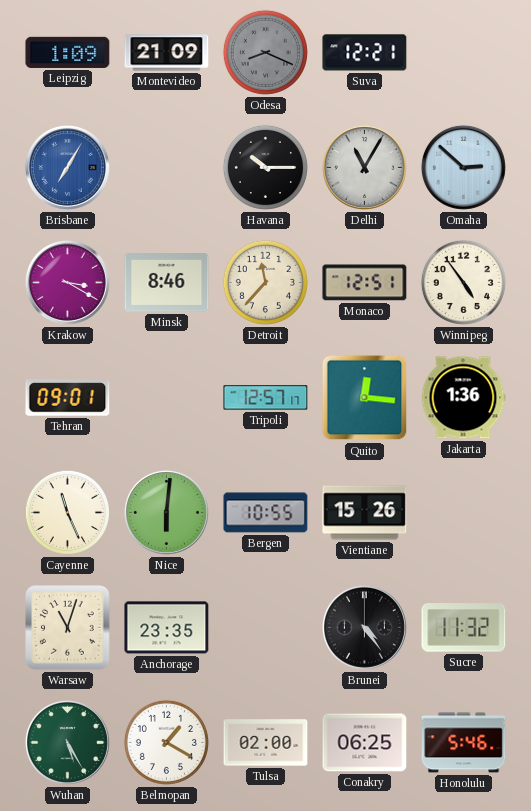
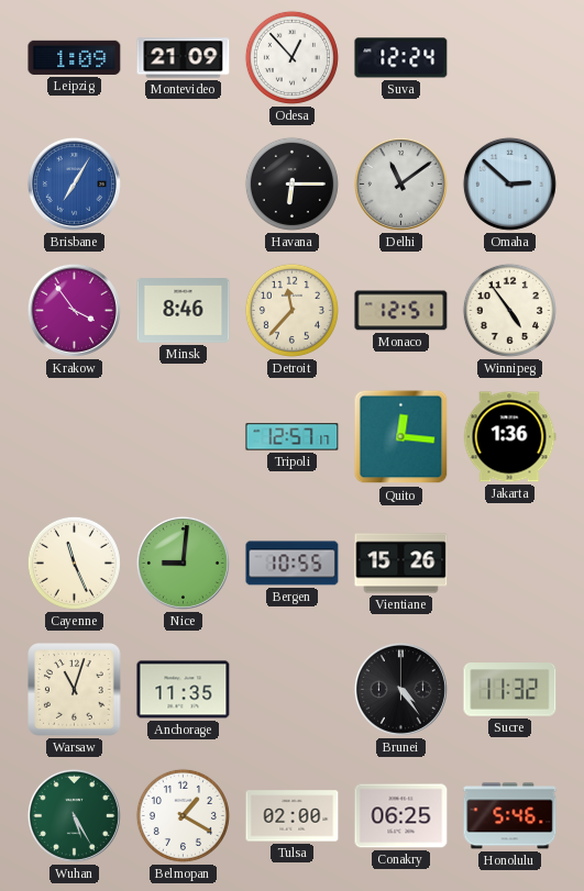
Odesa: 8:19 -> 12:53
Odesa dial: grey -> white
Suva: 12:21 -> 12:24
Havana: 10:15 -> 6:15
Delhi: 11:05 -> 11:09
Krakow: 3:20 -> 3:54
Tehran: 09:01 -> none
Nice: 6:01 -> 9:01
Anchorage: 23:35 -> 11:35
